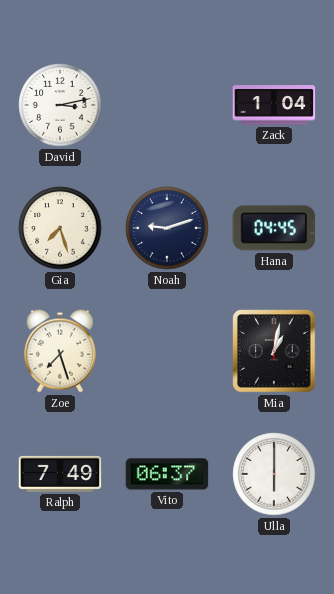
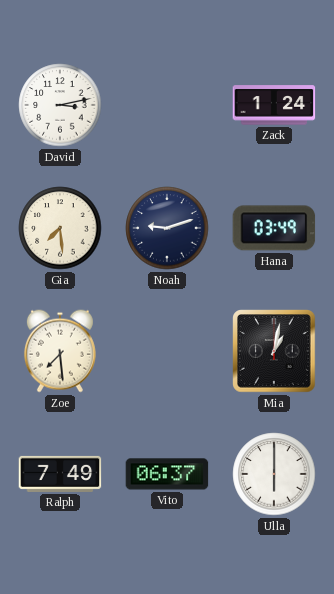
Zack: 1:04 -> 1:24
Gia: 7:27 -> 7:29
Hana: 04:45 -> 03:49
Zoe: 7:27 -> 7:29
